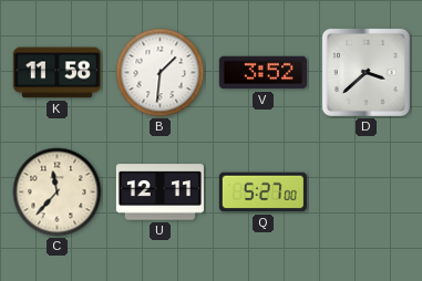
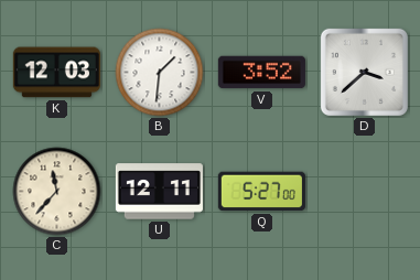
K: 11:58 -> 12:03
